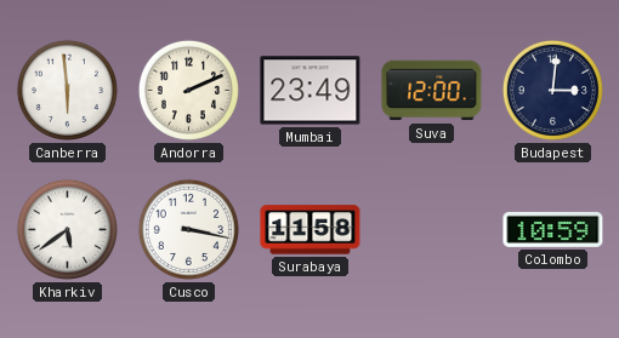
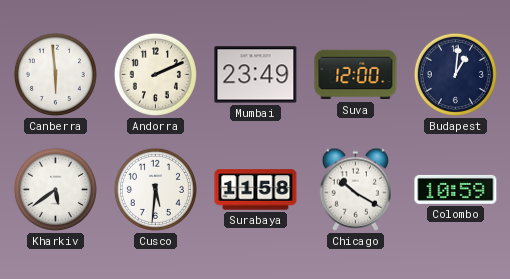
Budapest: 3:01 -> 1:01
Cusco: 3:17 -> 5:31
Chicago: none -> 10:20
